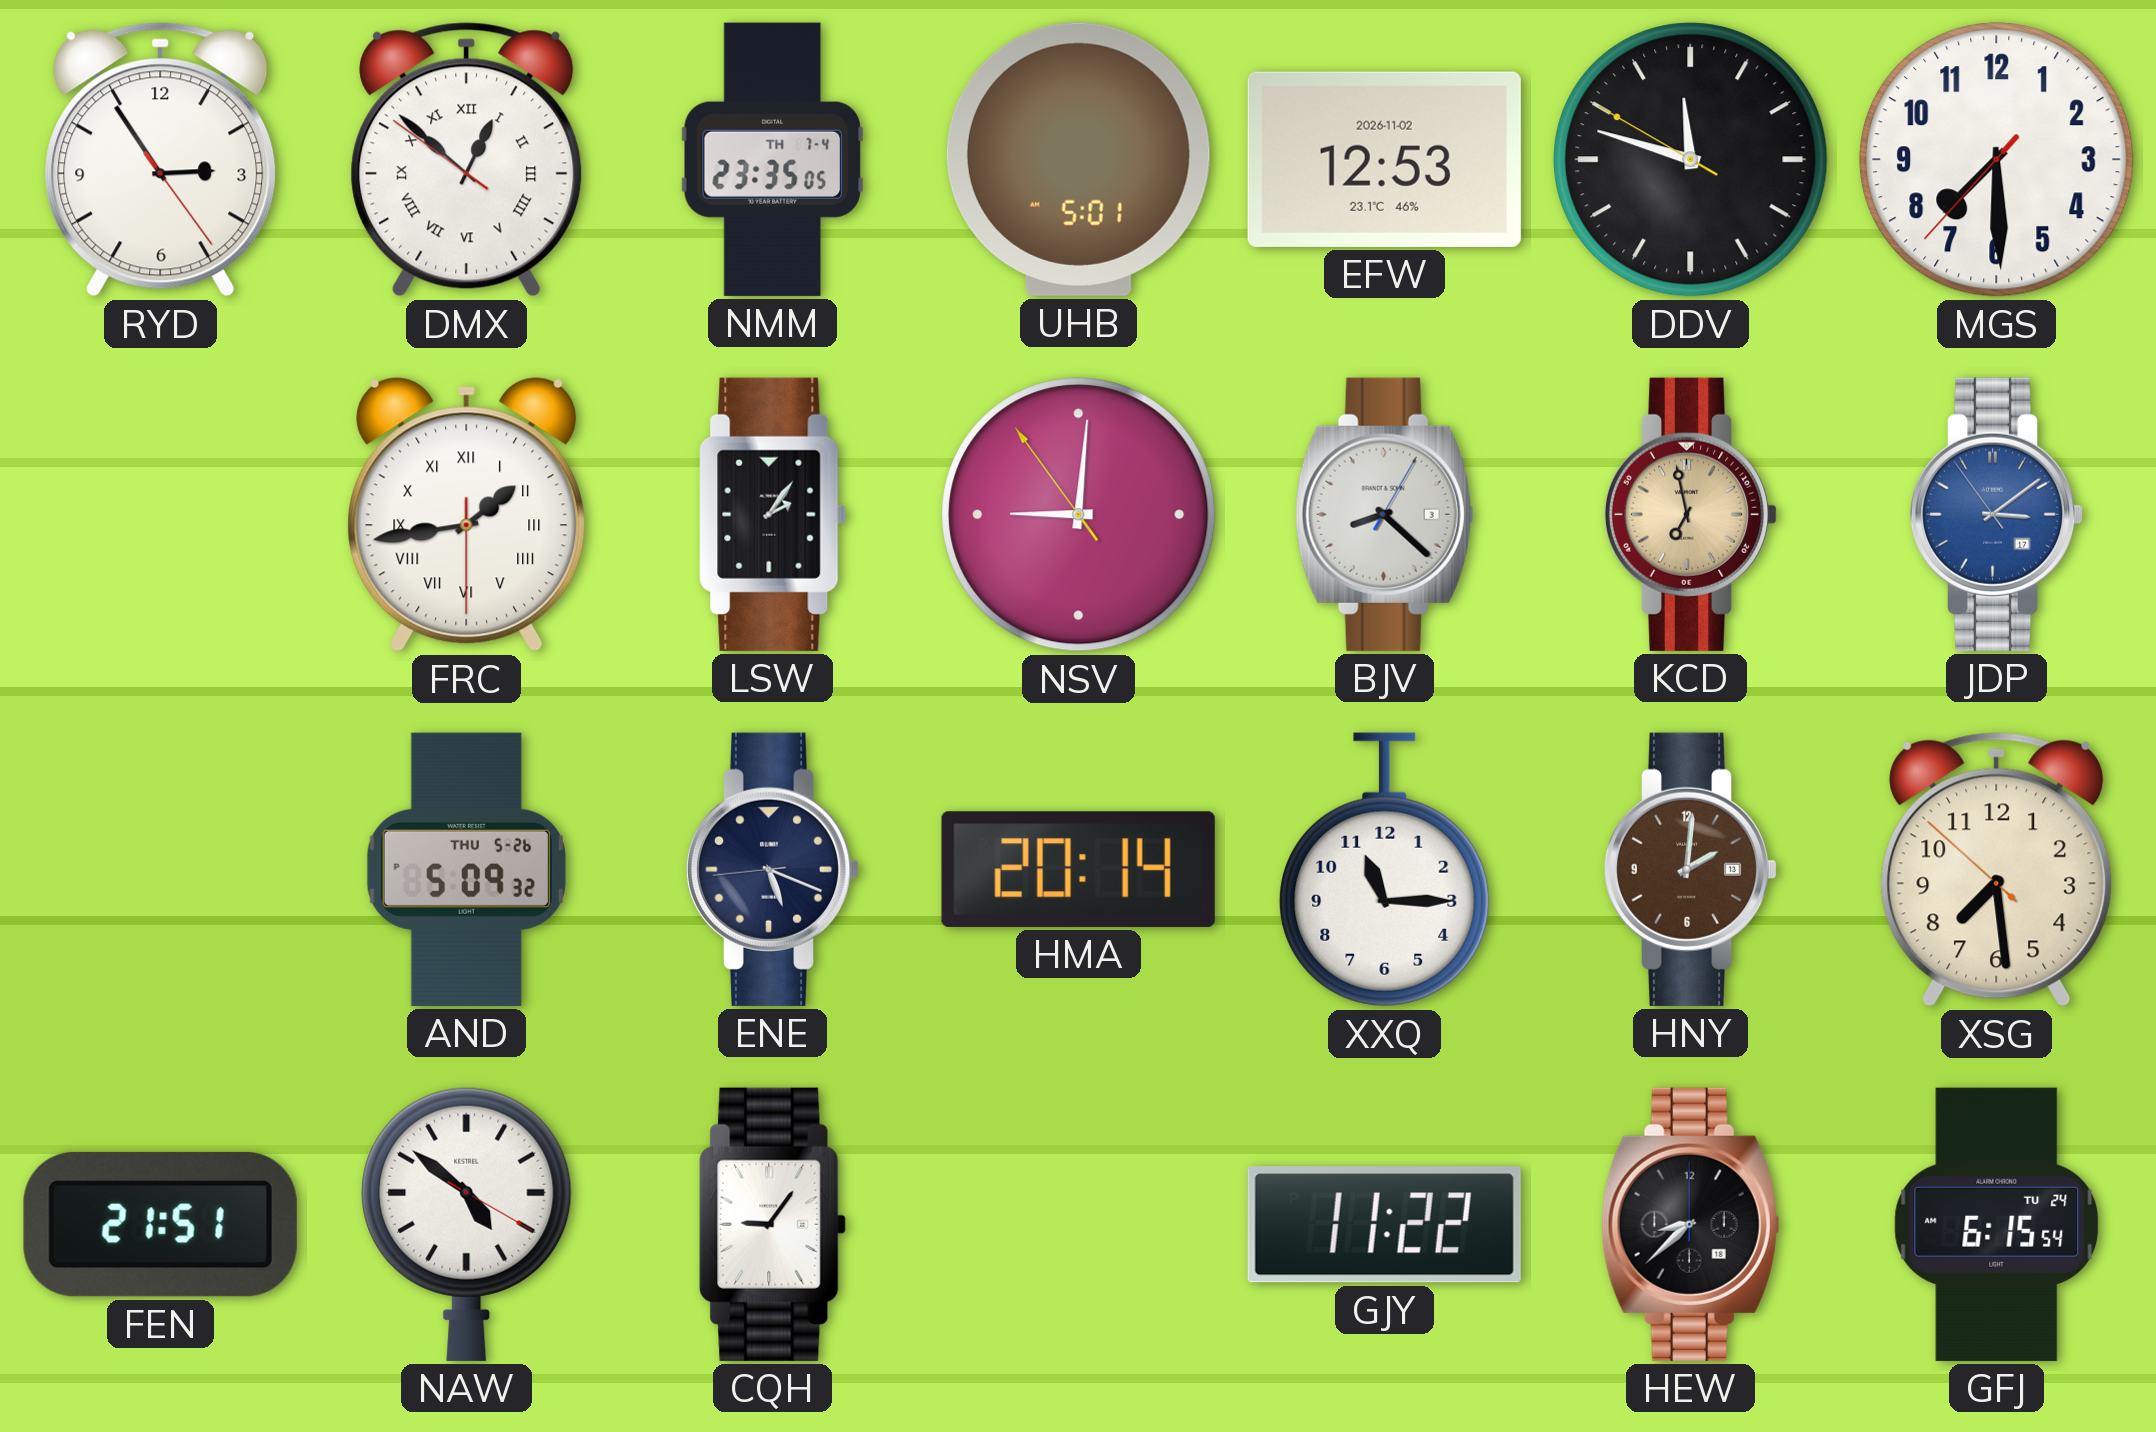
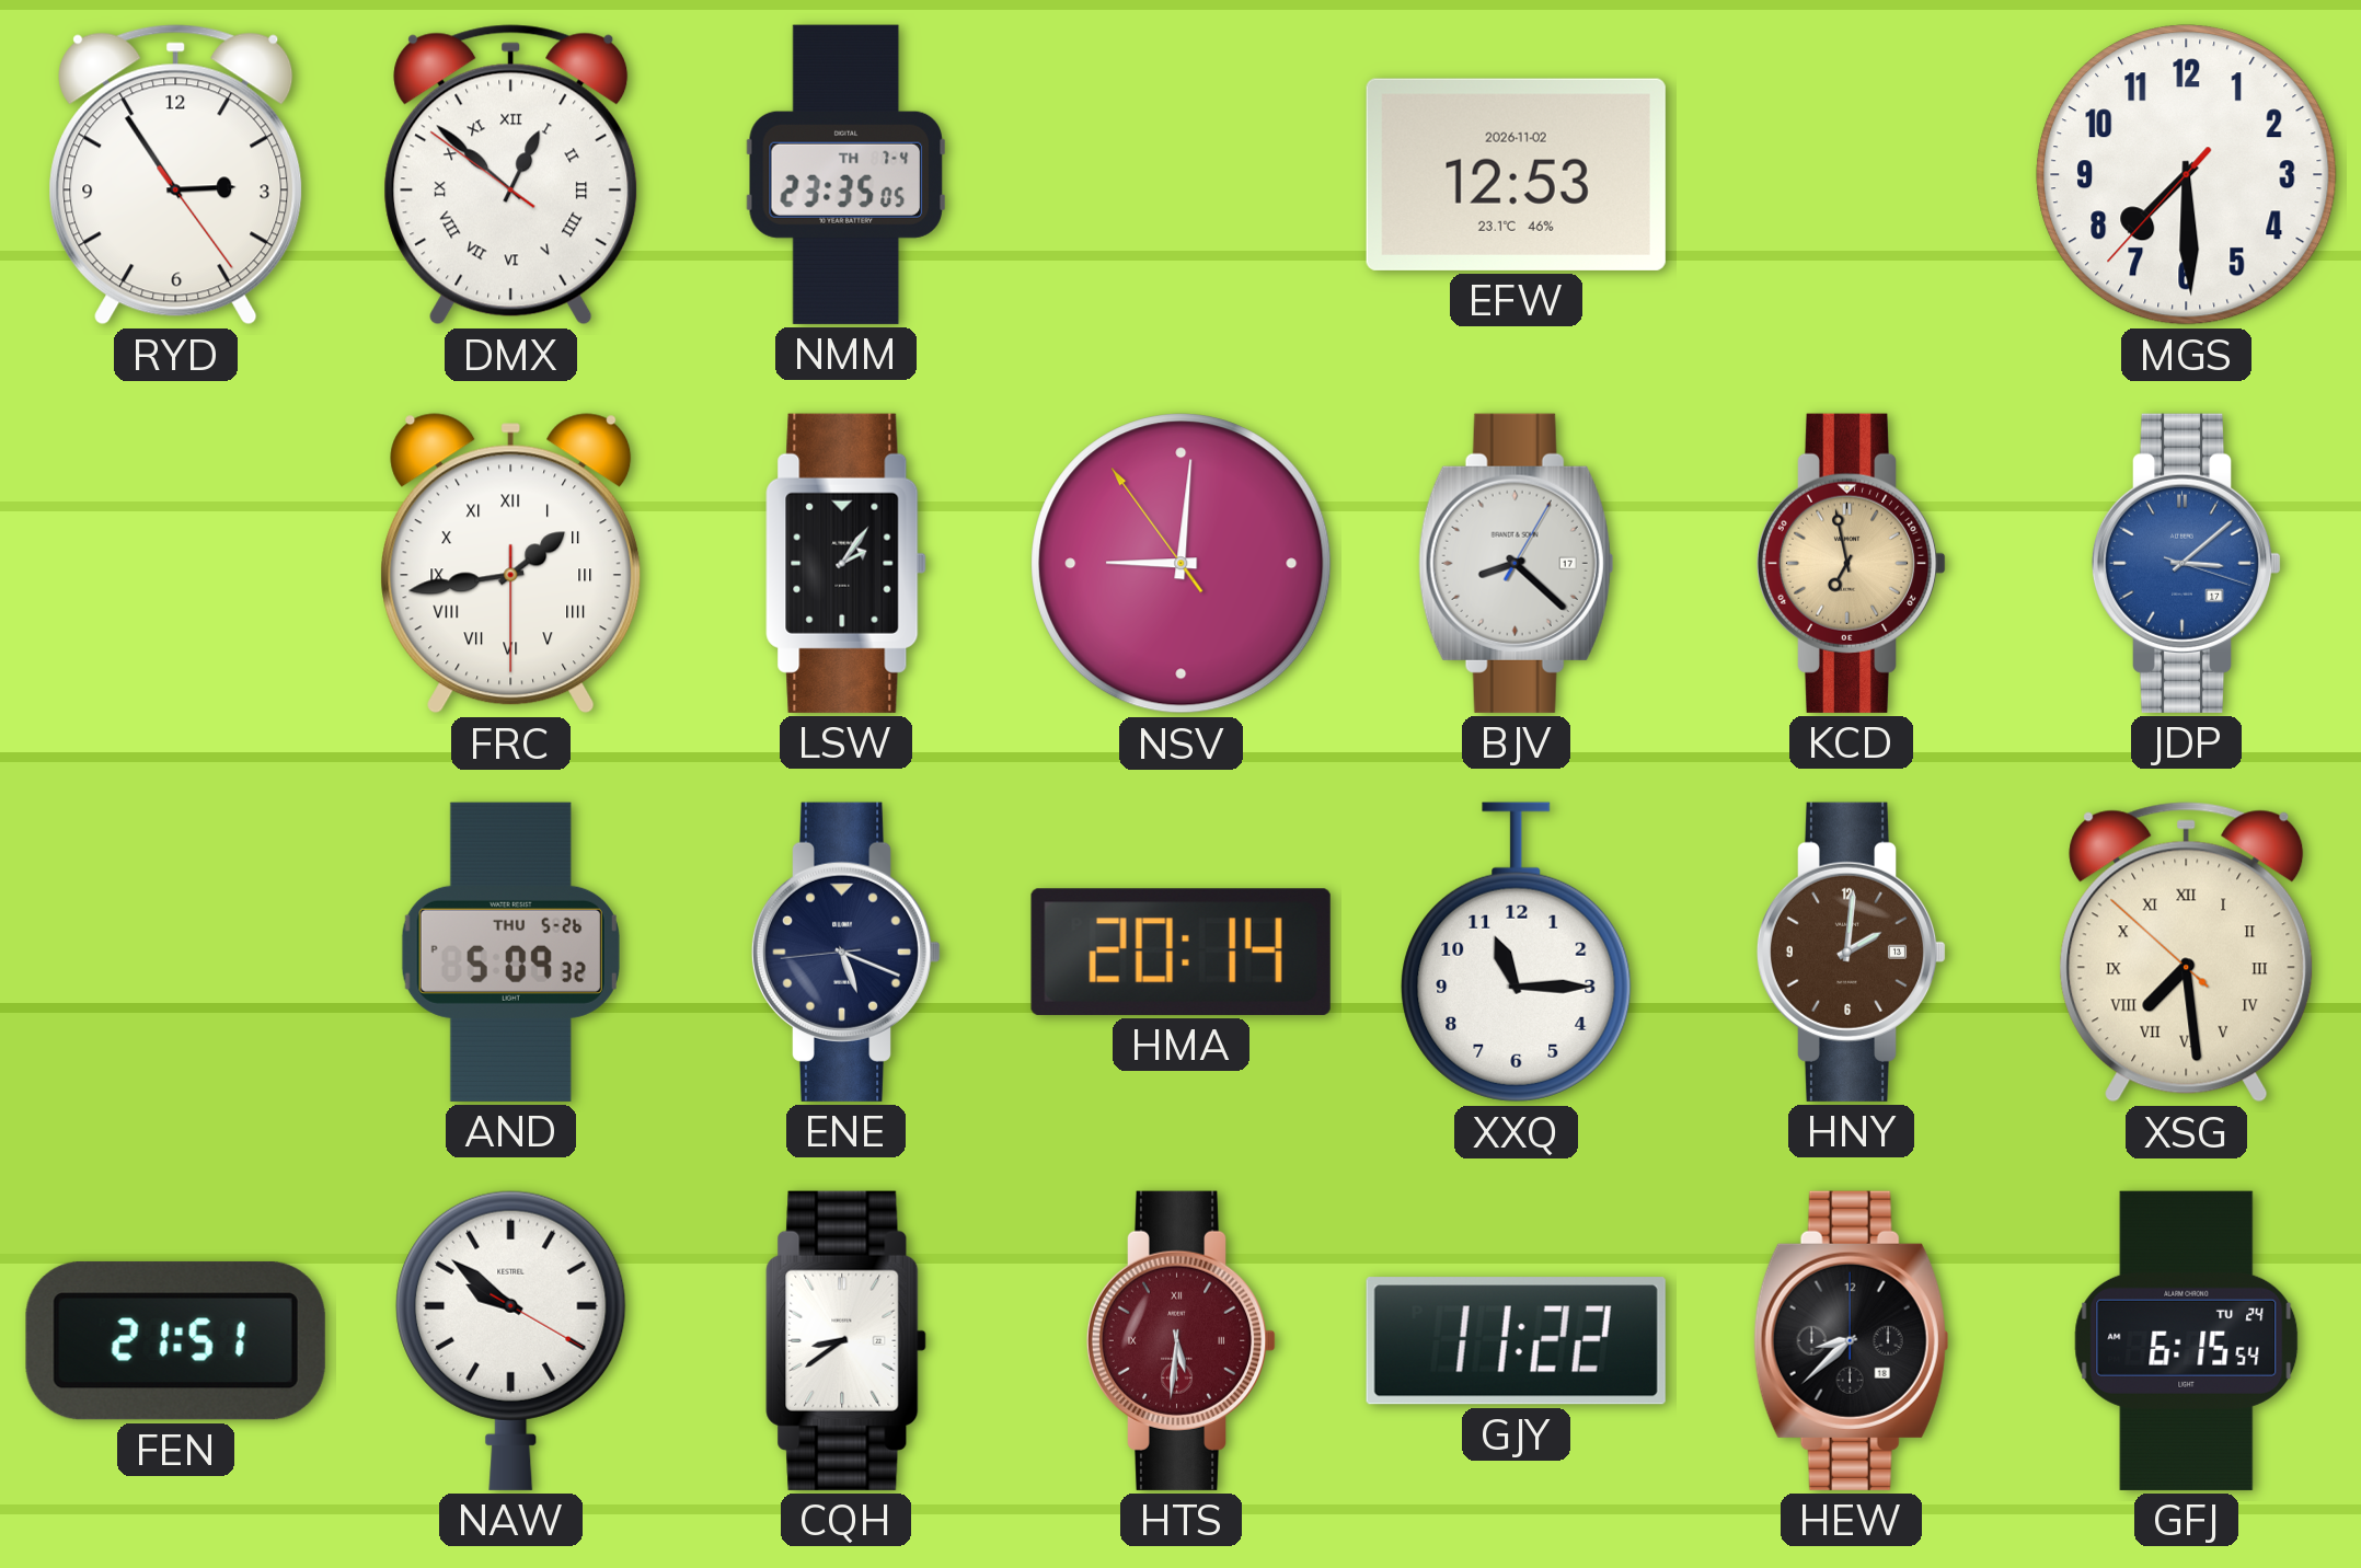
UHB: 5:01 -> none
DDV: 11:47 -> none
BJV date: 3 -> 17
JDP: 3:08:54 -> 3:08:18
XSG numerals: Arabic -> Roman
NAW: 4:51 -> 9:51
CQH: 9:06 -> 8:39
HTS: none -> 5:31
